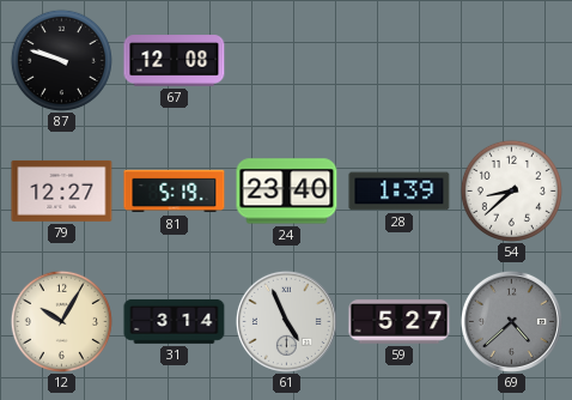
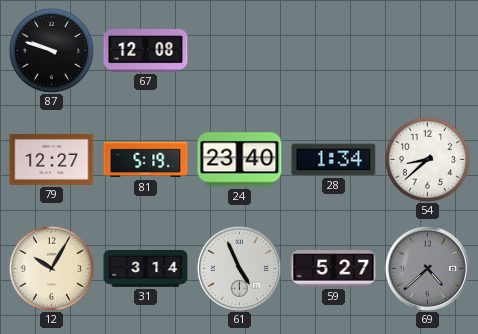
28: 1:39 -> 1:34
